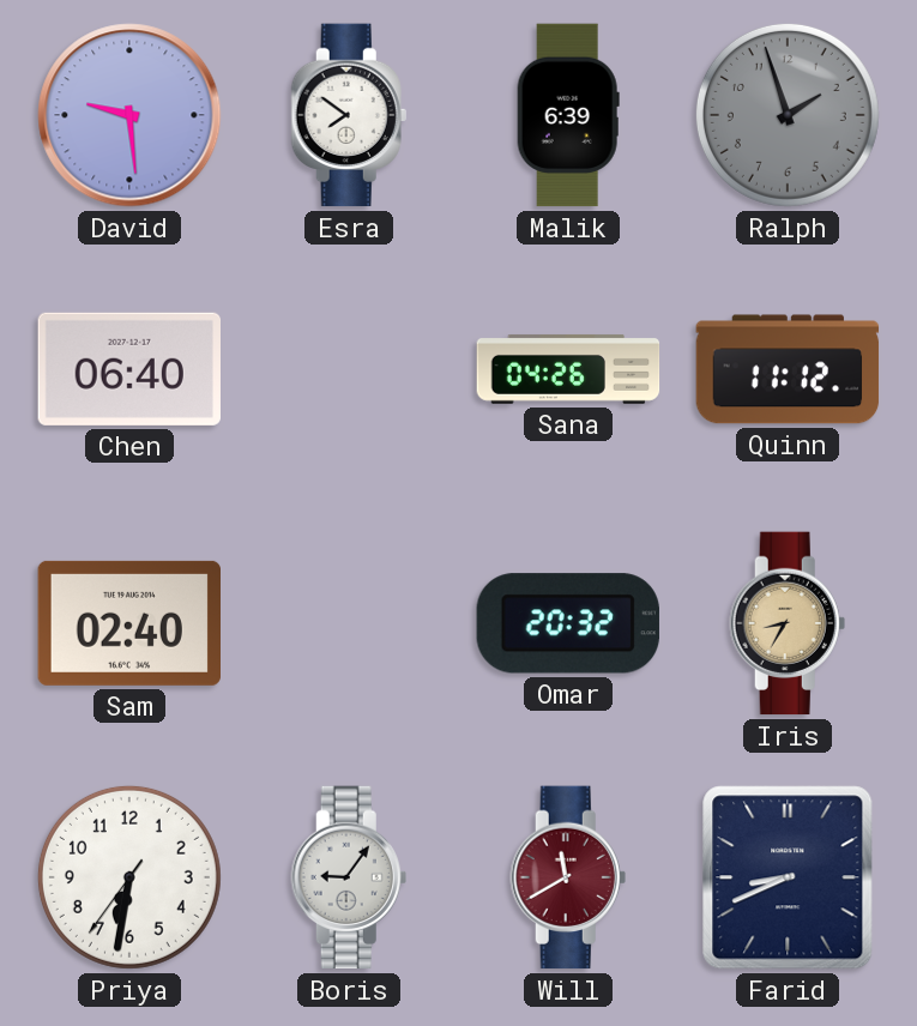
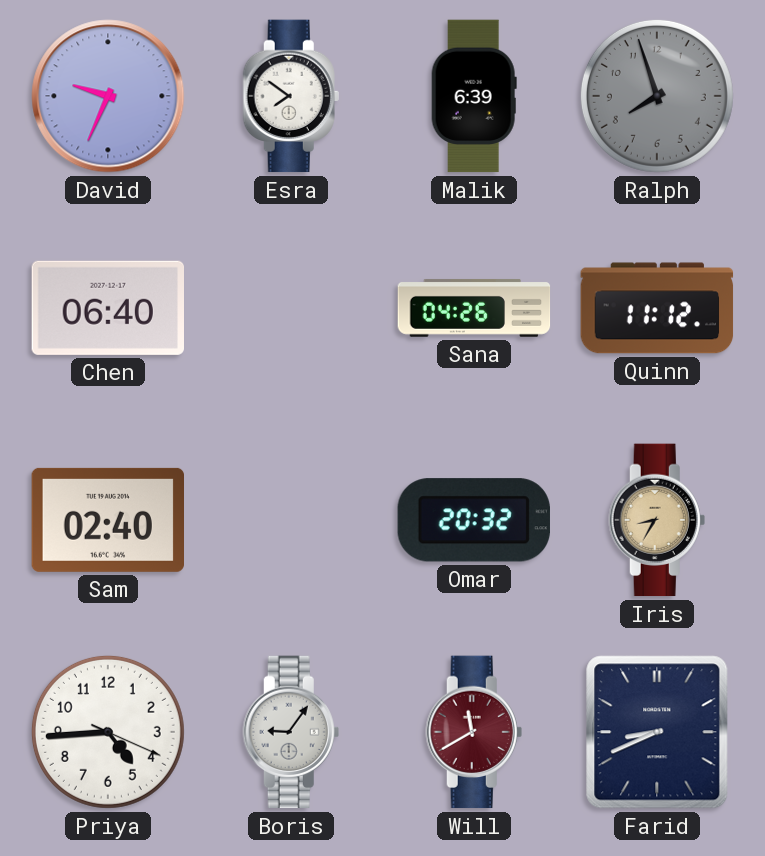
David: 9:29 -> 9:34
Ralph: 1:57 -> 7:57
Priya: 6:31 -> 4:44
